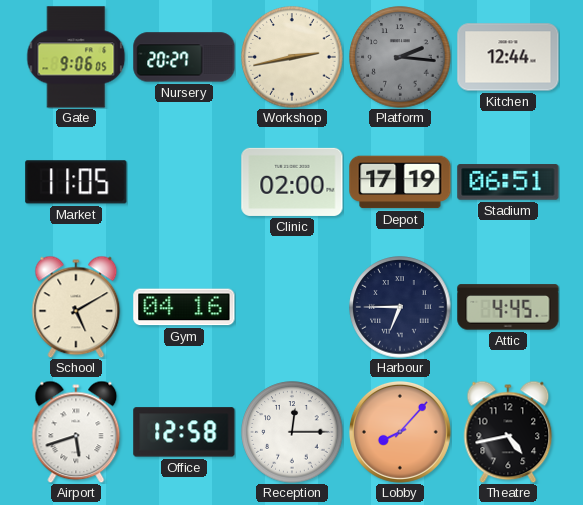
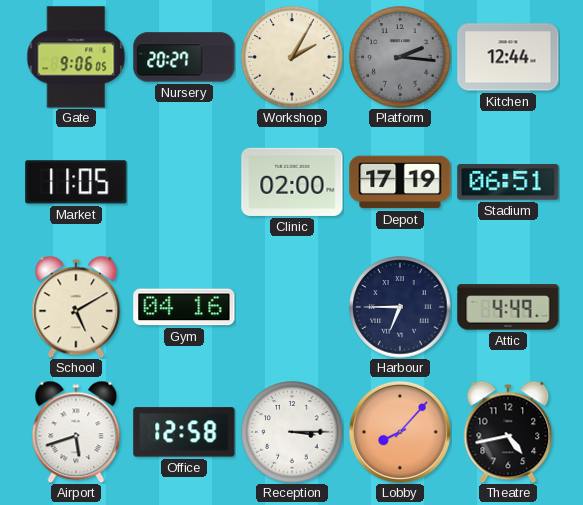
Workshop: 2:43 -> 2:05
Attic: 4:45 -> 4:49
Reception: 12:15 -> 3:15
